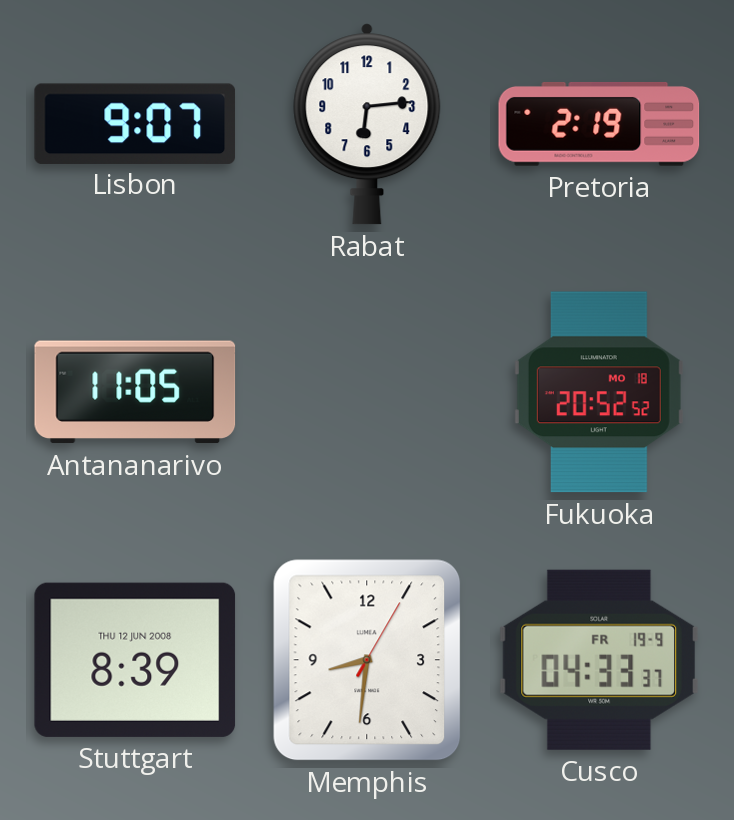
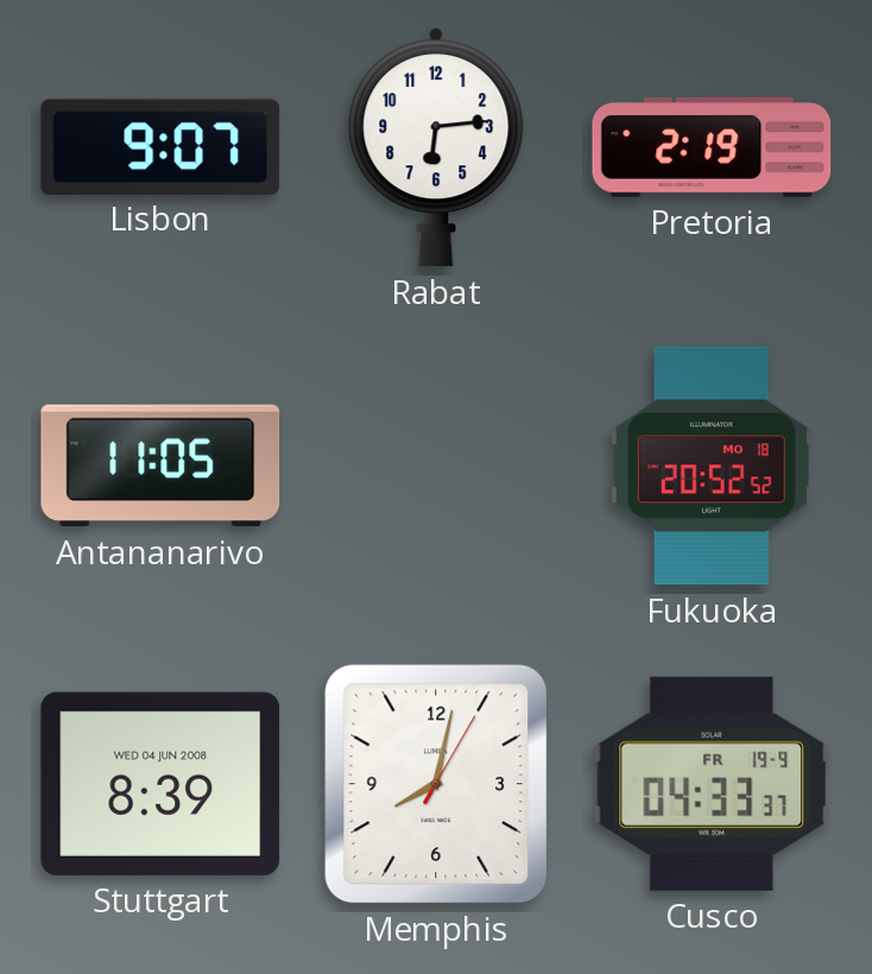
Stuttgart date: THU 12 JUN 2008 -> WED 04 JUN 2008
Memphis: 8:31 -> 8:02
